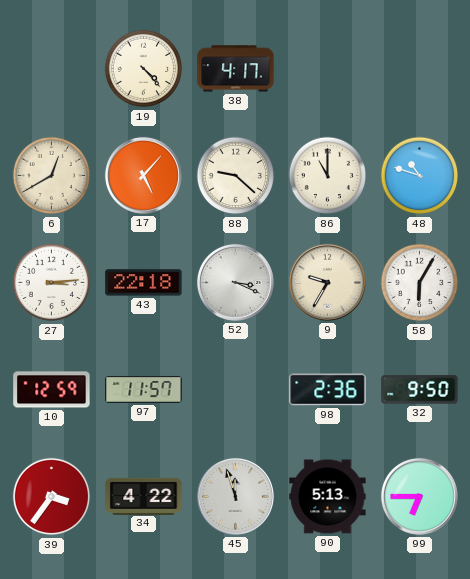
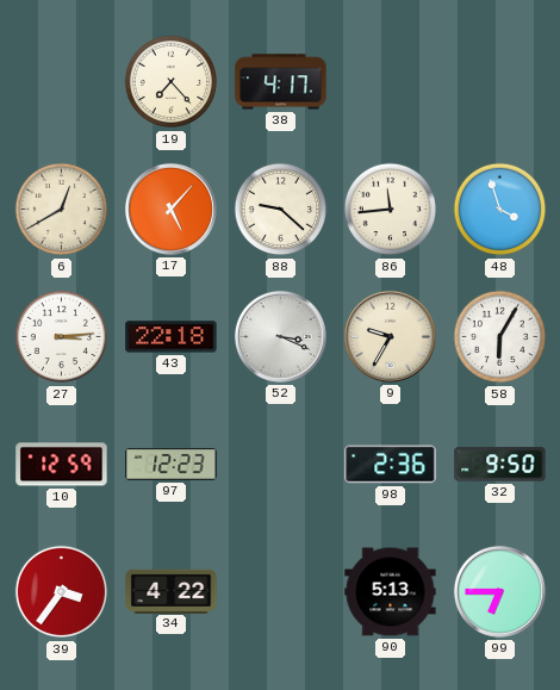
19: 4:23 -> 7:23
86: 11:00 -> 11:44
48: 10:48 -> 3:57
97: 11:57 -> 12:23
45: 11:57 -> none
